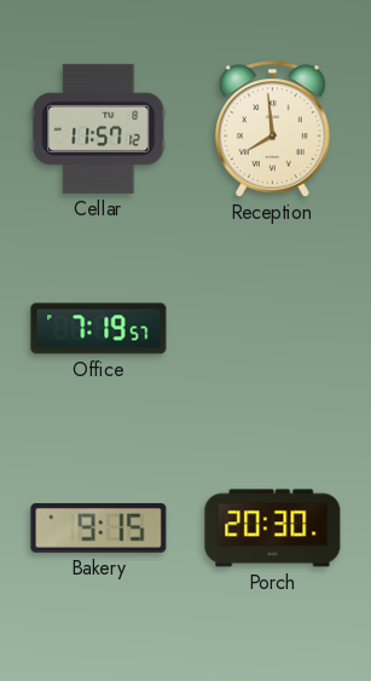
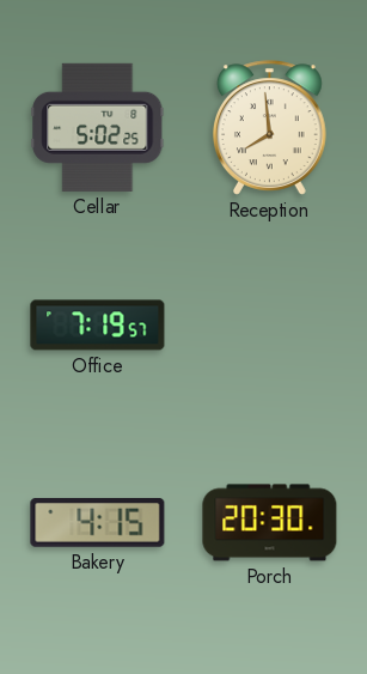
Cellar: 11:57 -> 5:02
Bakery: 9:15 -> 4:15
